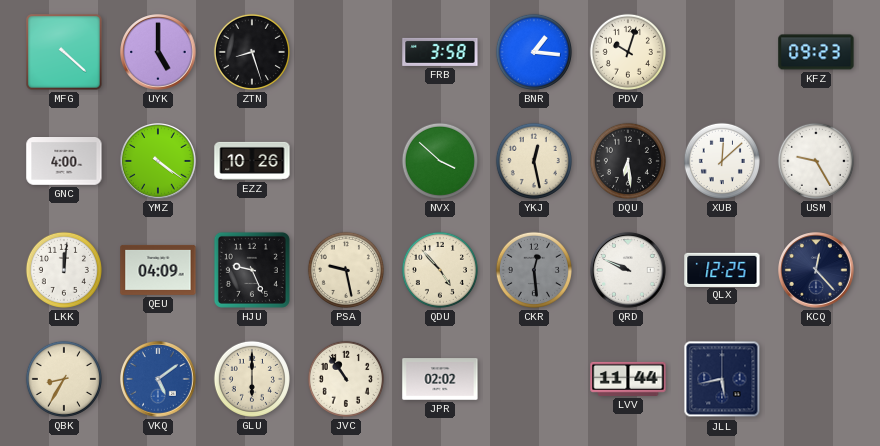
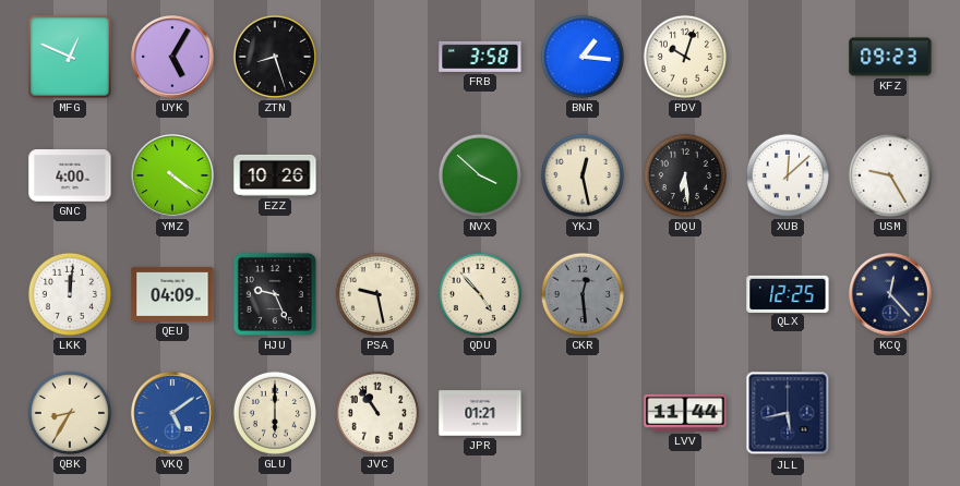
MFG: 4:22 -> 12:49
UYK: 5:00 -> 5:05
QRD: 9:49 -> none
JPR: 02:02 -> 01:21
